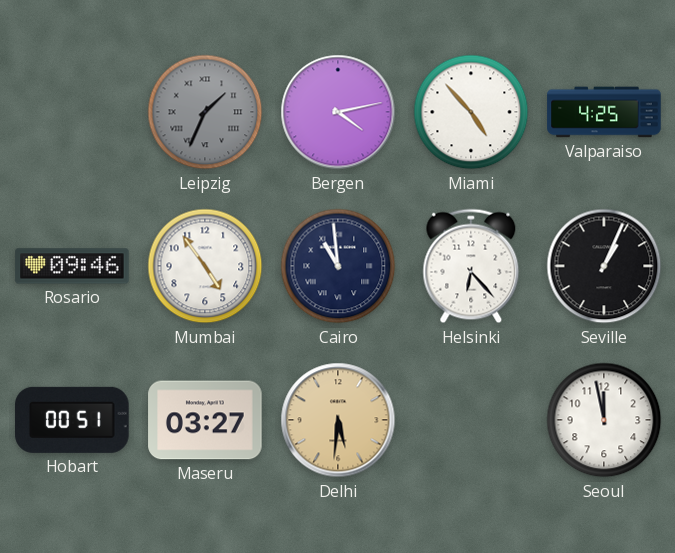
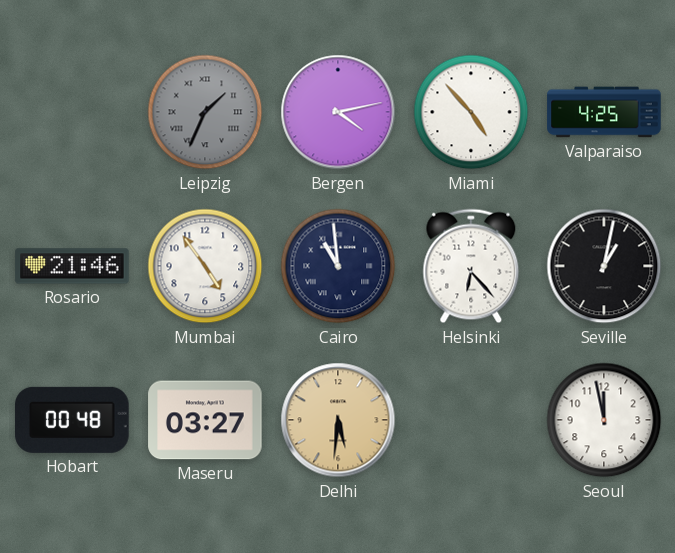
Rosario: 09:46 -> 21:46
Seville: 1:04 -> 1:02
Hobart: 00:51 -> 00:48
